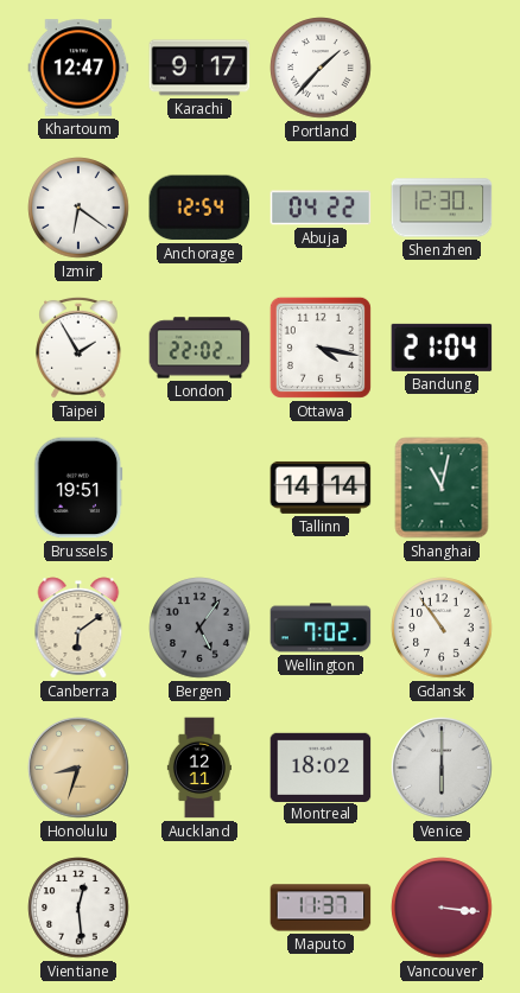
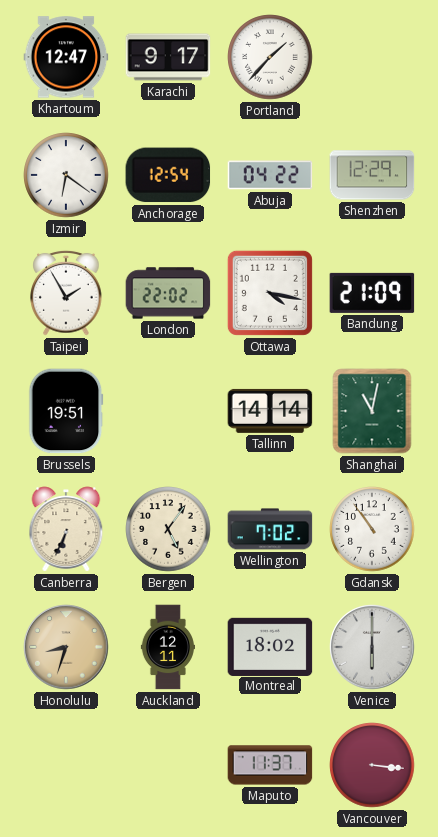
Shenzhen: 12:30 -> 12:29
Bandung: 21:04 -> 21:09
Canberra: 6:09 -> 6:34
Bergen dial: grey -> cream
Vientiane: 12:29 -> none
